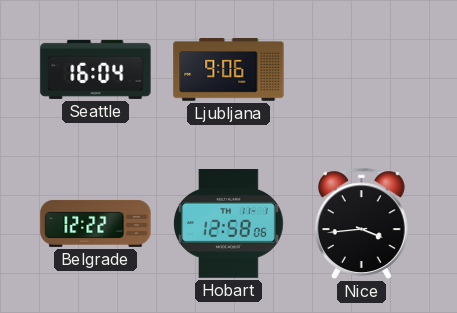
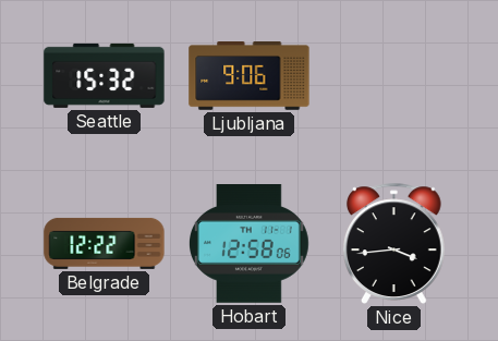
Seattle: 16:04 -> 15:32
